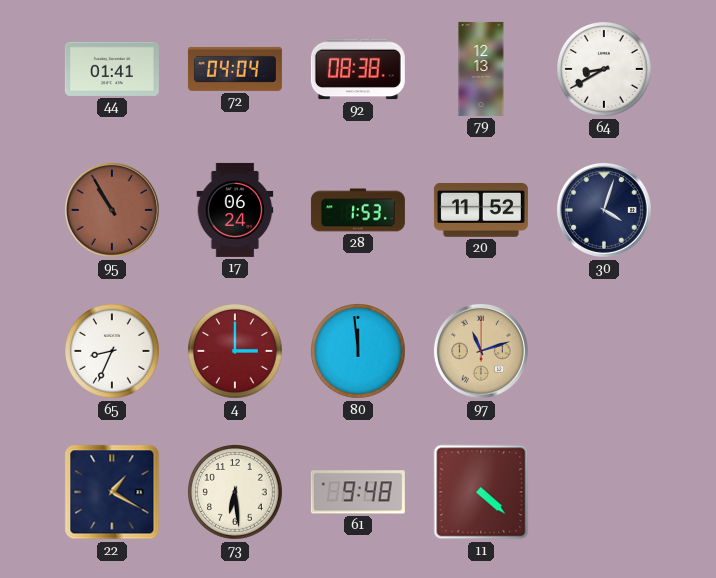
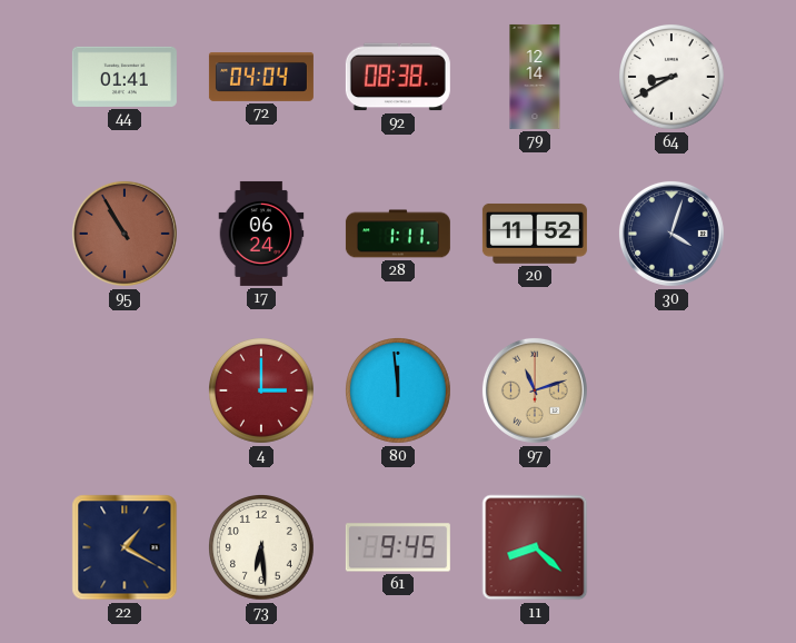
79: 12:13 -> 12:14
28: 1:53 -> 1:11
65: 8:34 -> none
61: 9:48 -> 9:45
11: 4:22 -> 8:22
